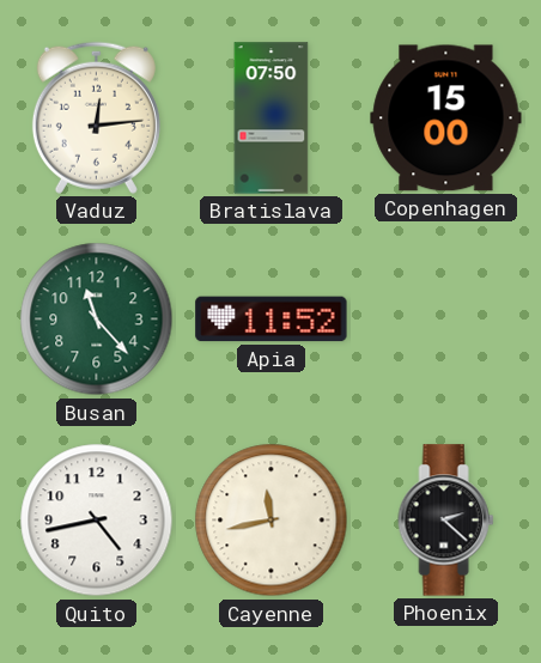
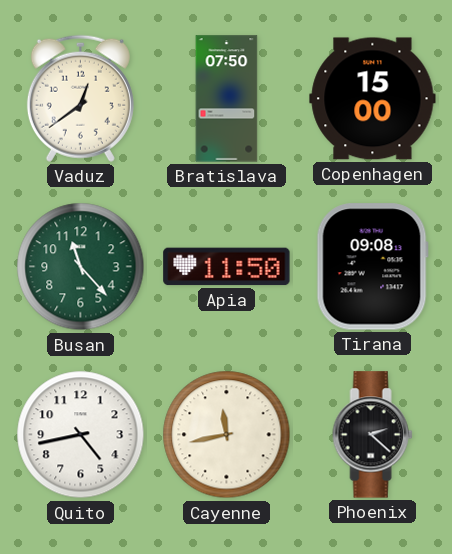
Vaduz: 12:14 -> 12:39
Apia: 11:52 -> 11:50
Tirana: none -> 09:08
